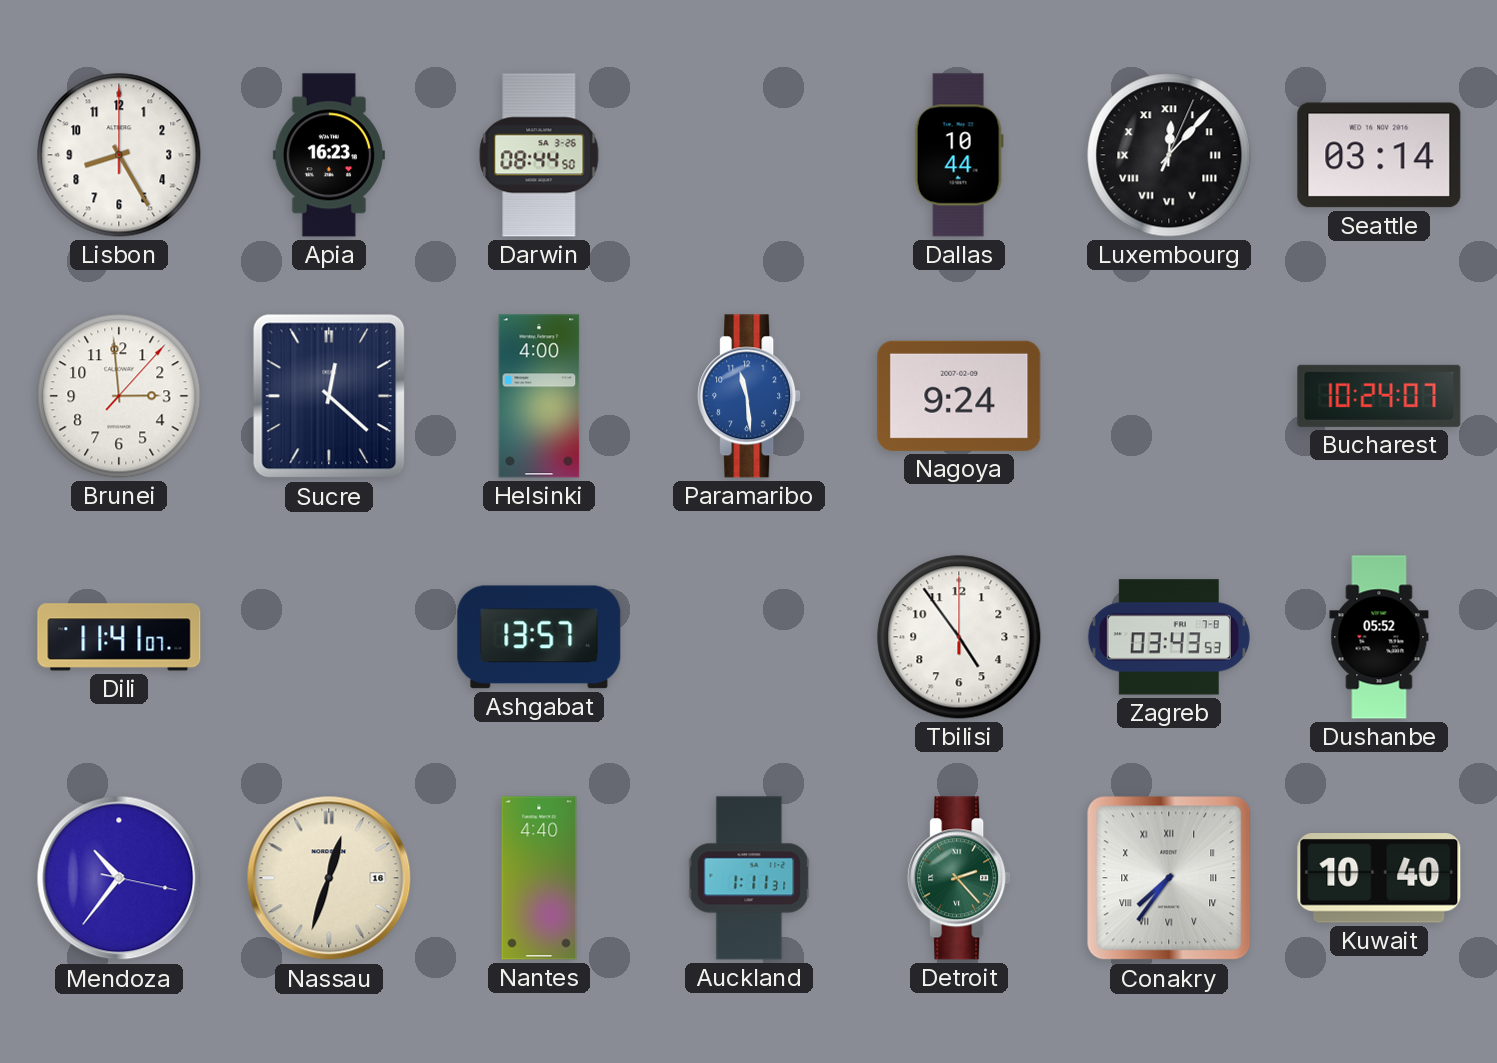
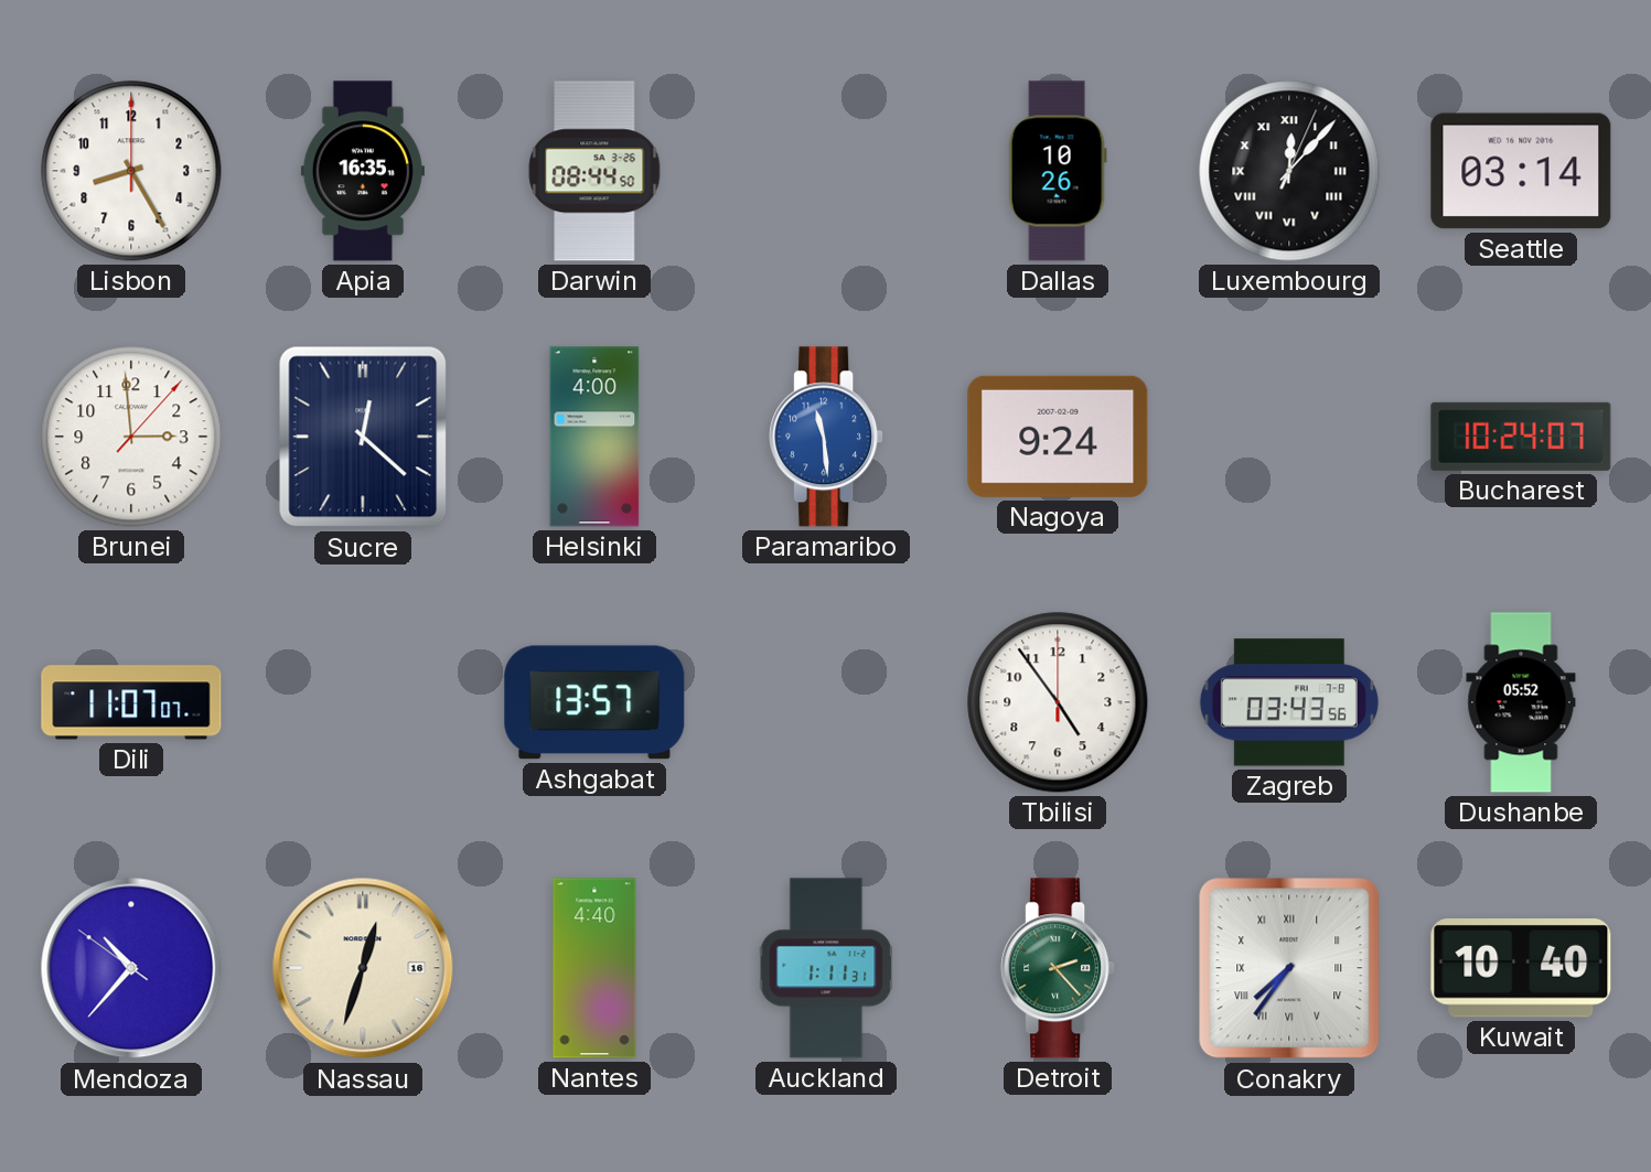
Apia: 16:23 -> 16:35
Dallas: 10:44 -> 10:26
Dili: 11:41 -> 11:07
Zagreb: 03:43:53 -> 03:43:56
Mendoza: 10:36:17 -> 10:36:51
